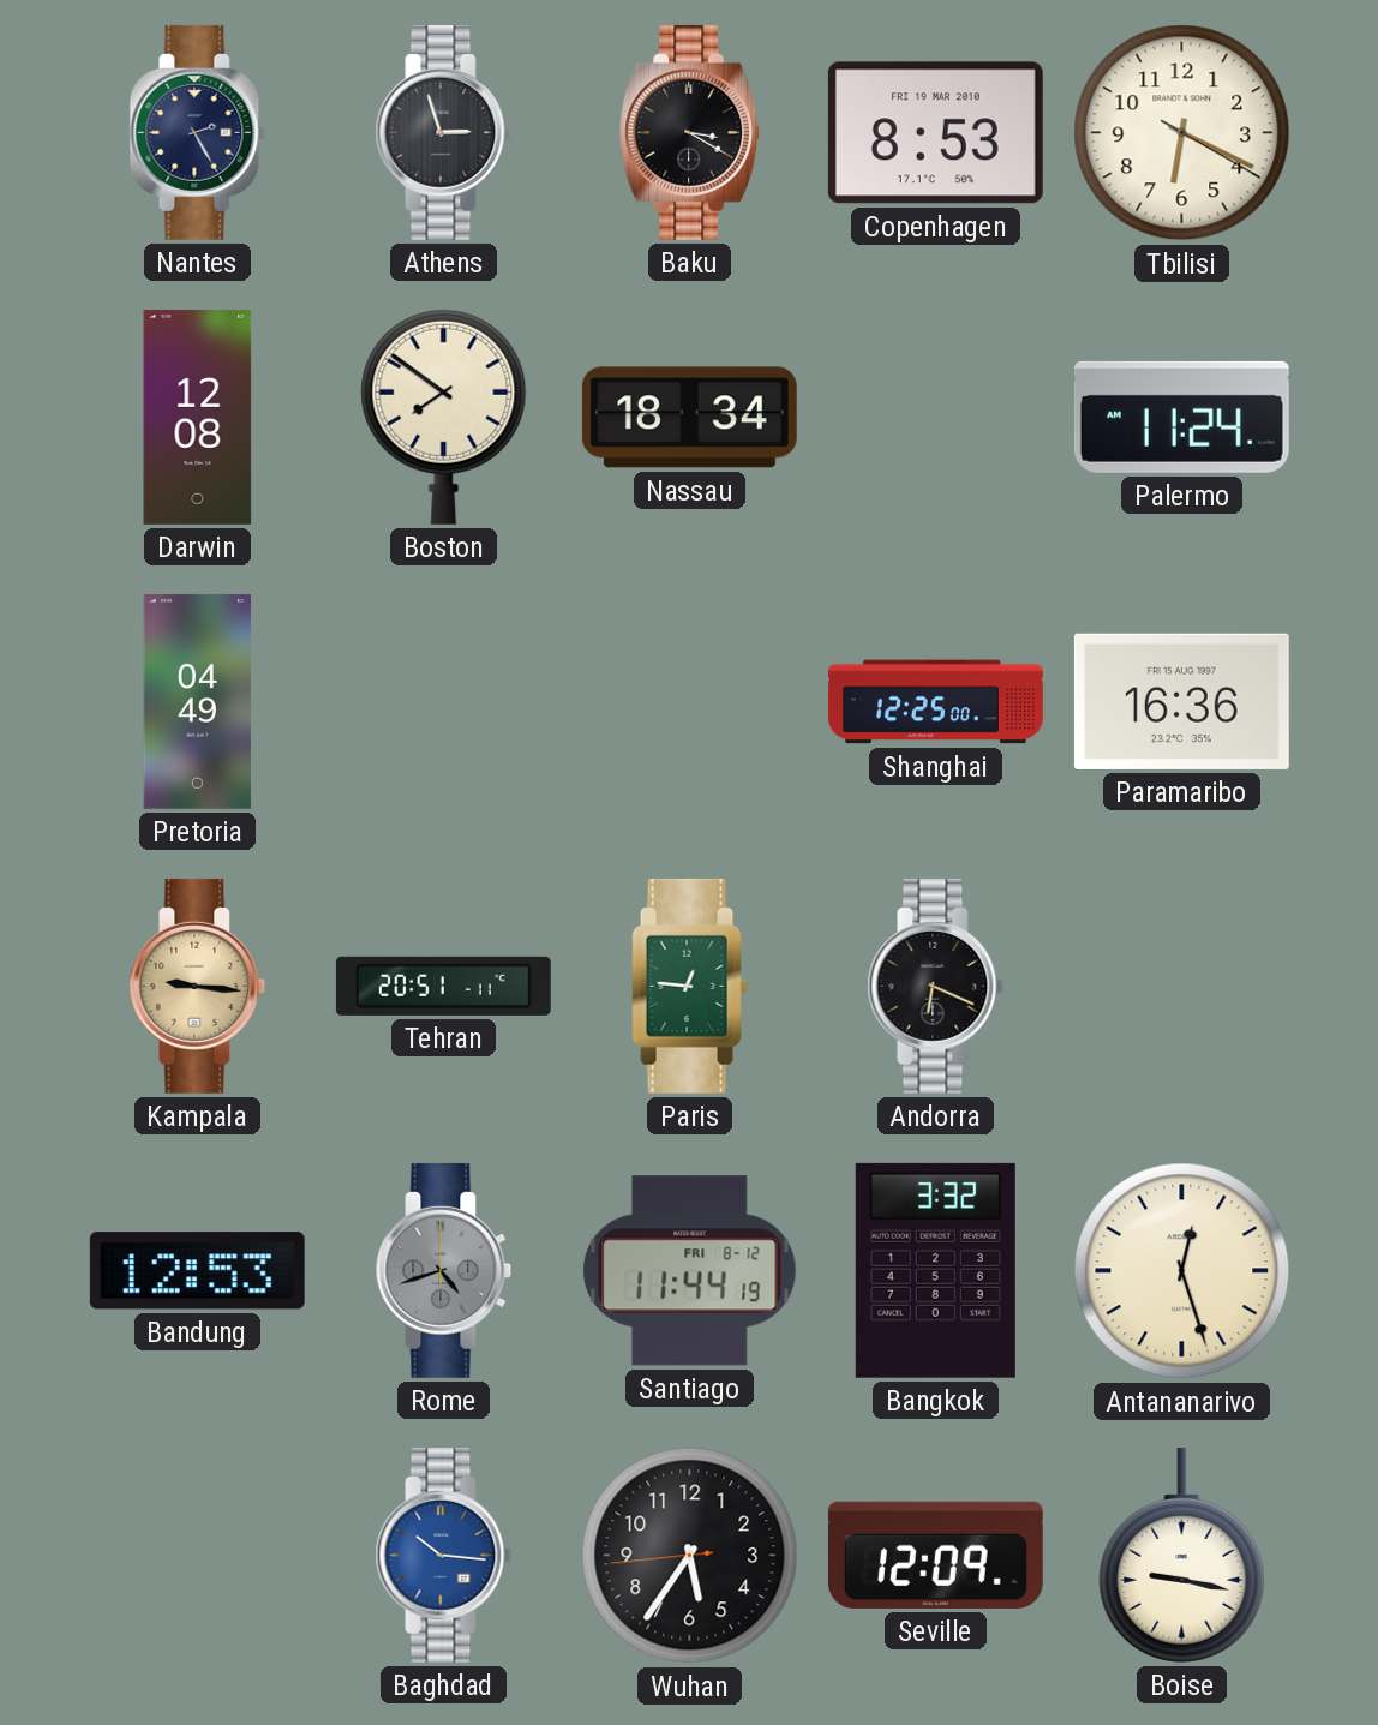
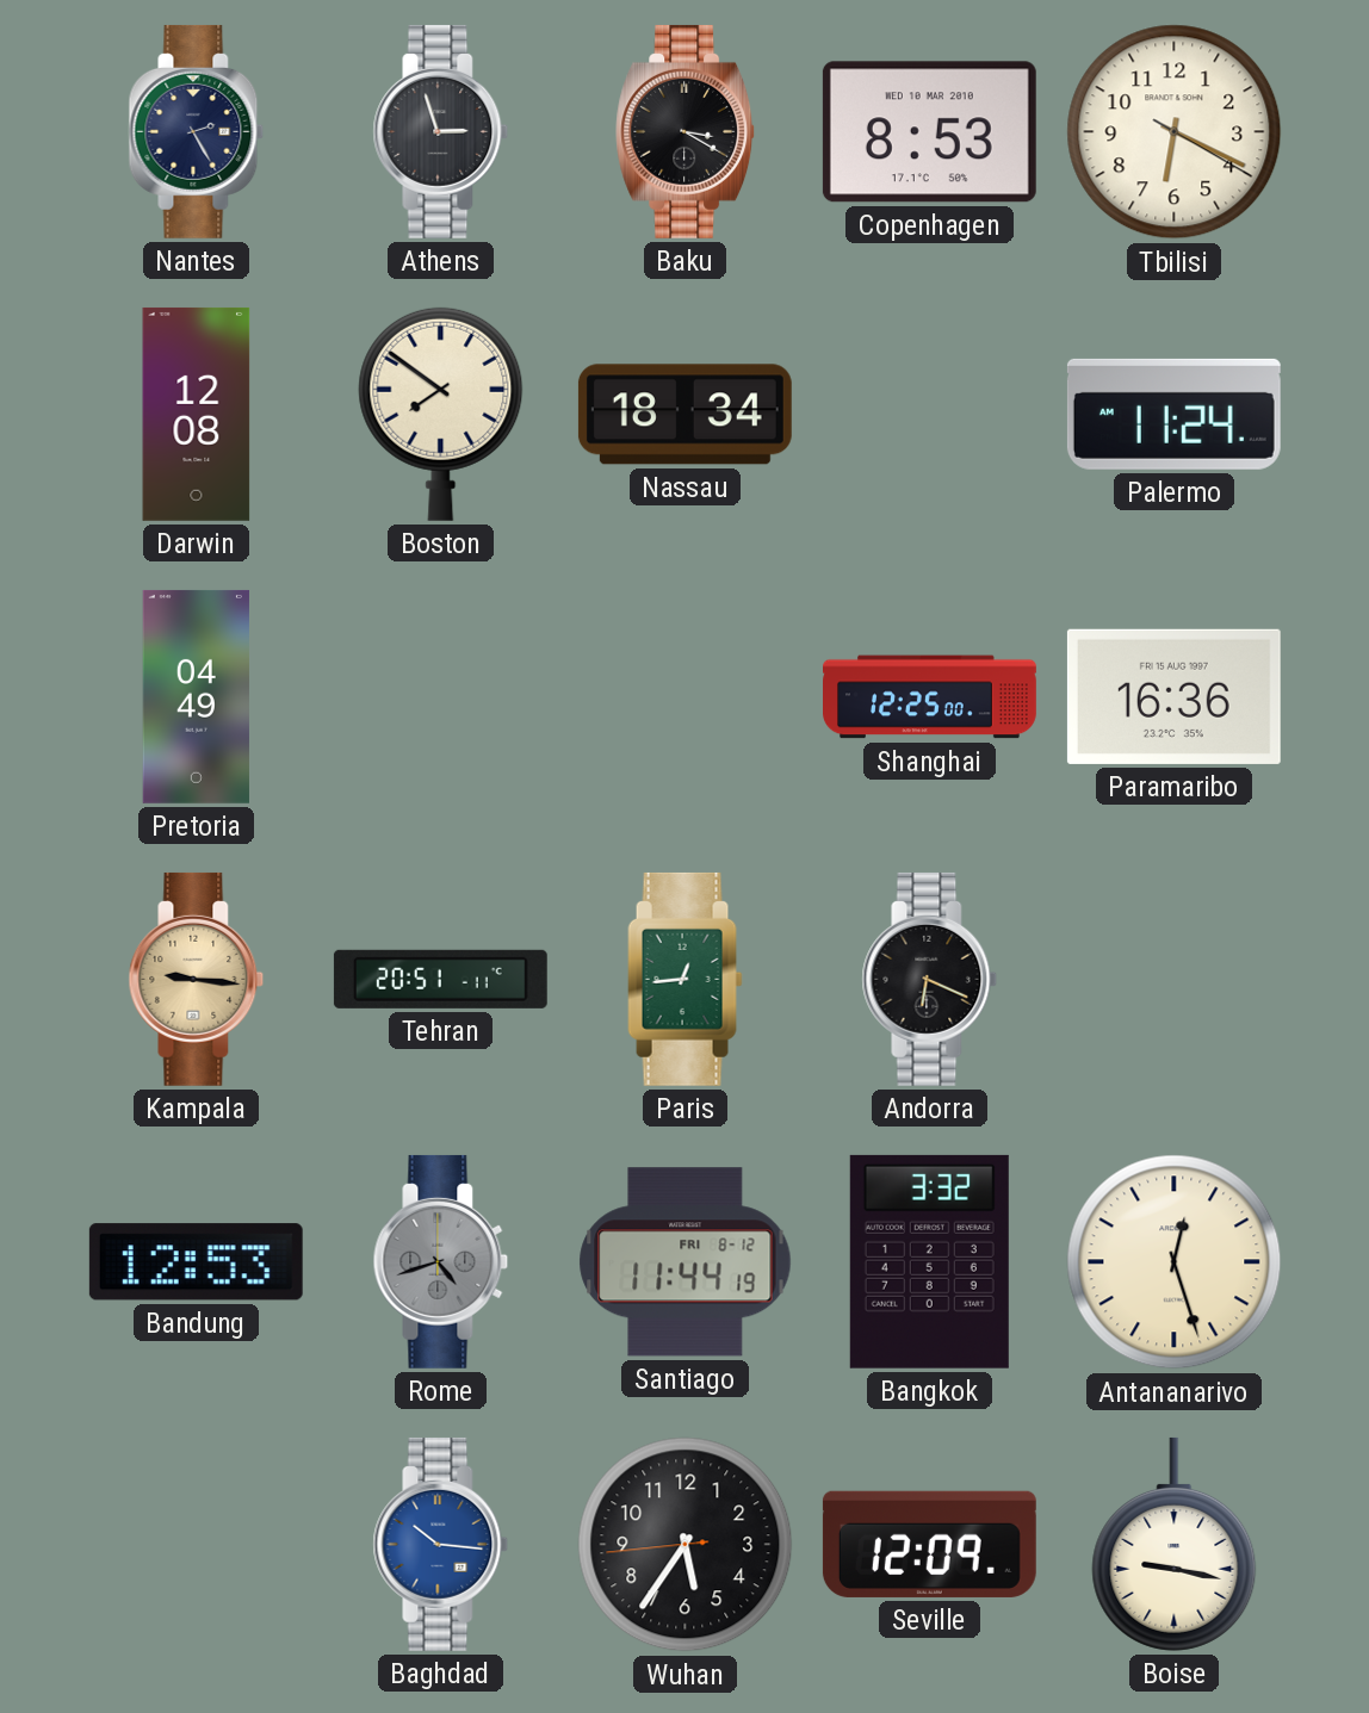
Copenhagen date: FRI 19 MAR 2010 -> WED 10 MAR 2010
Paris: 12:46 -> 12:44
